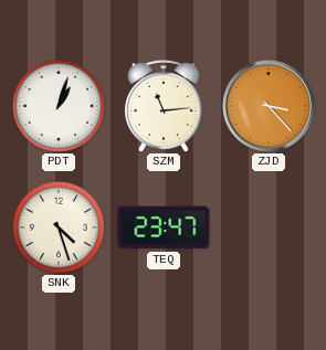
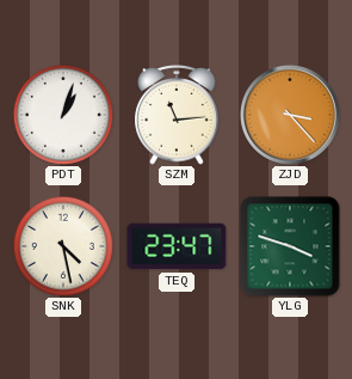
SNK: 4:27 -> 4:28
YLG: none -> 3:48
